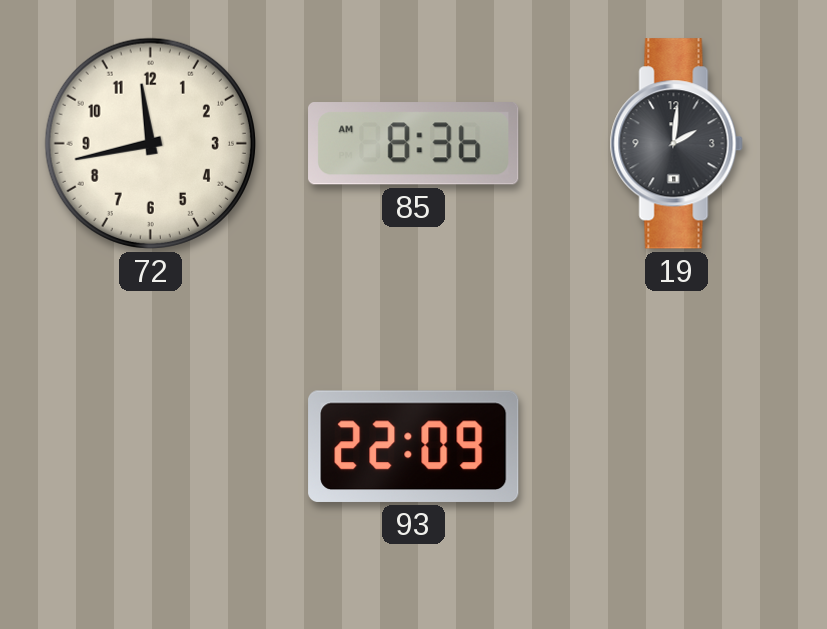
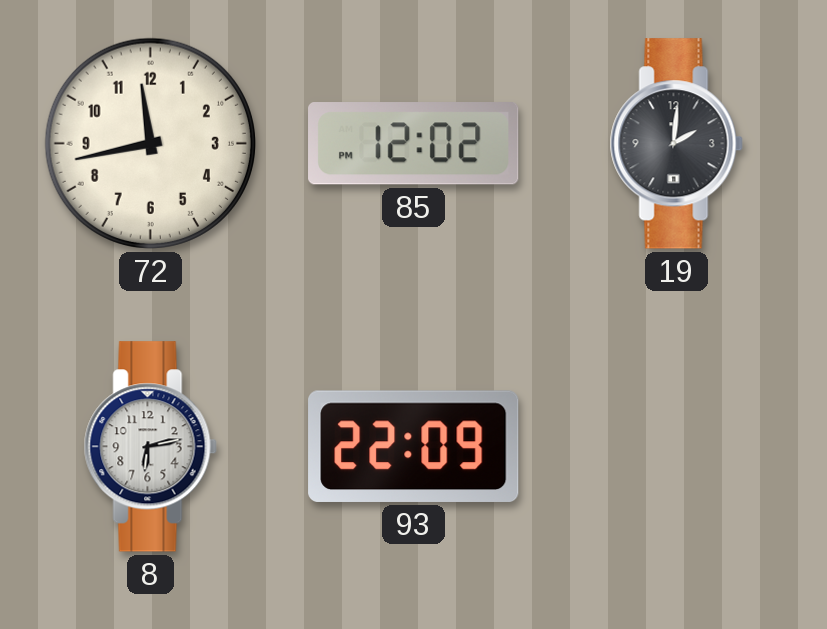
85: 8:36 -> 12:02
8: none -> 6:13
